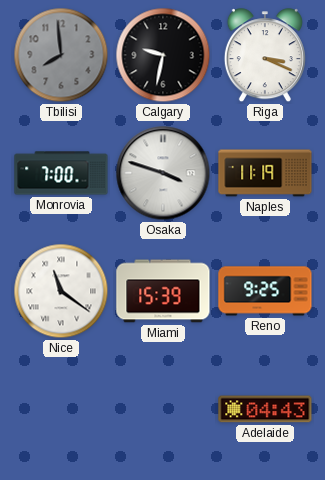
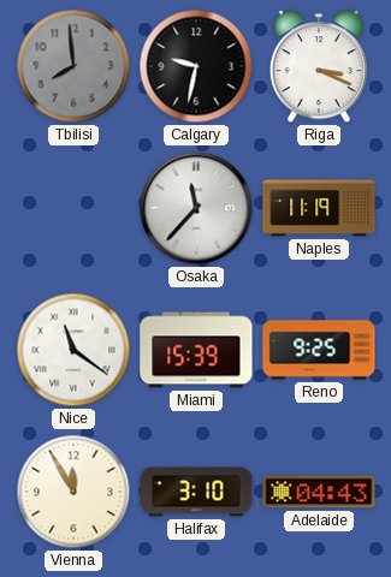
Monrovia: 7:00 -> none
Osaka: 3:48 -> 11:37
Vienna: none -> 11:55
Halifax: none -> 3:10
